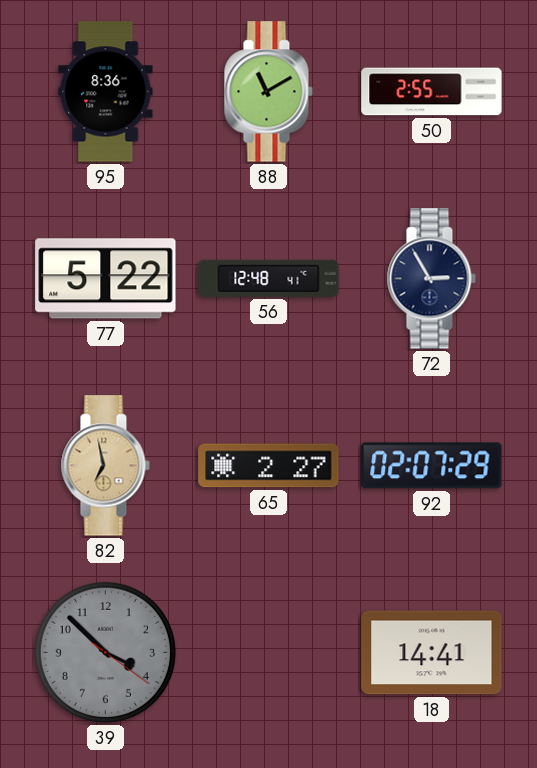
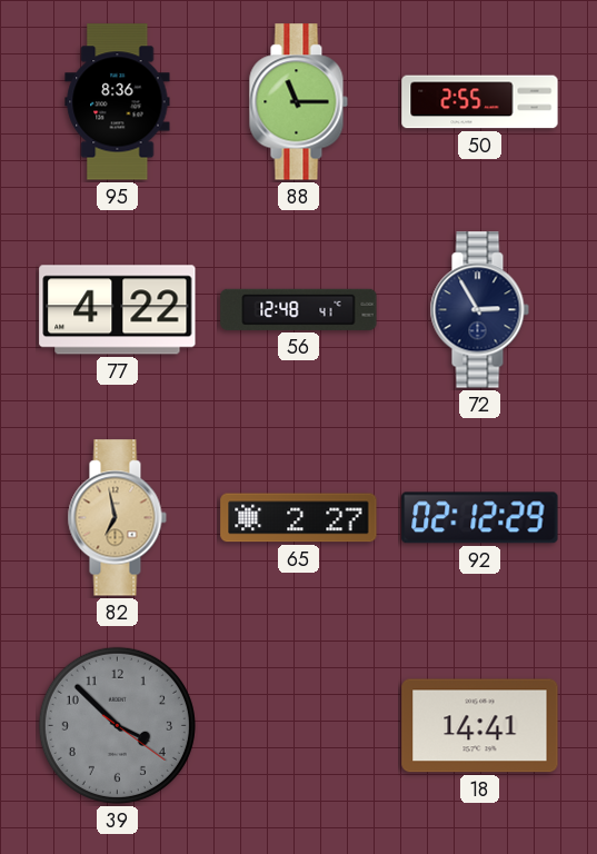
88: 11:10 -> 11:15
77: 5:22 -> 4:22
92: 02:07 -> 02:12
